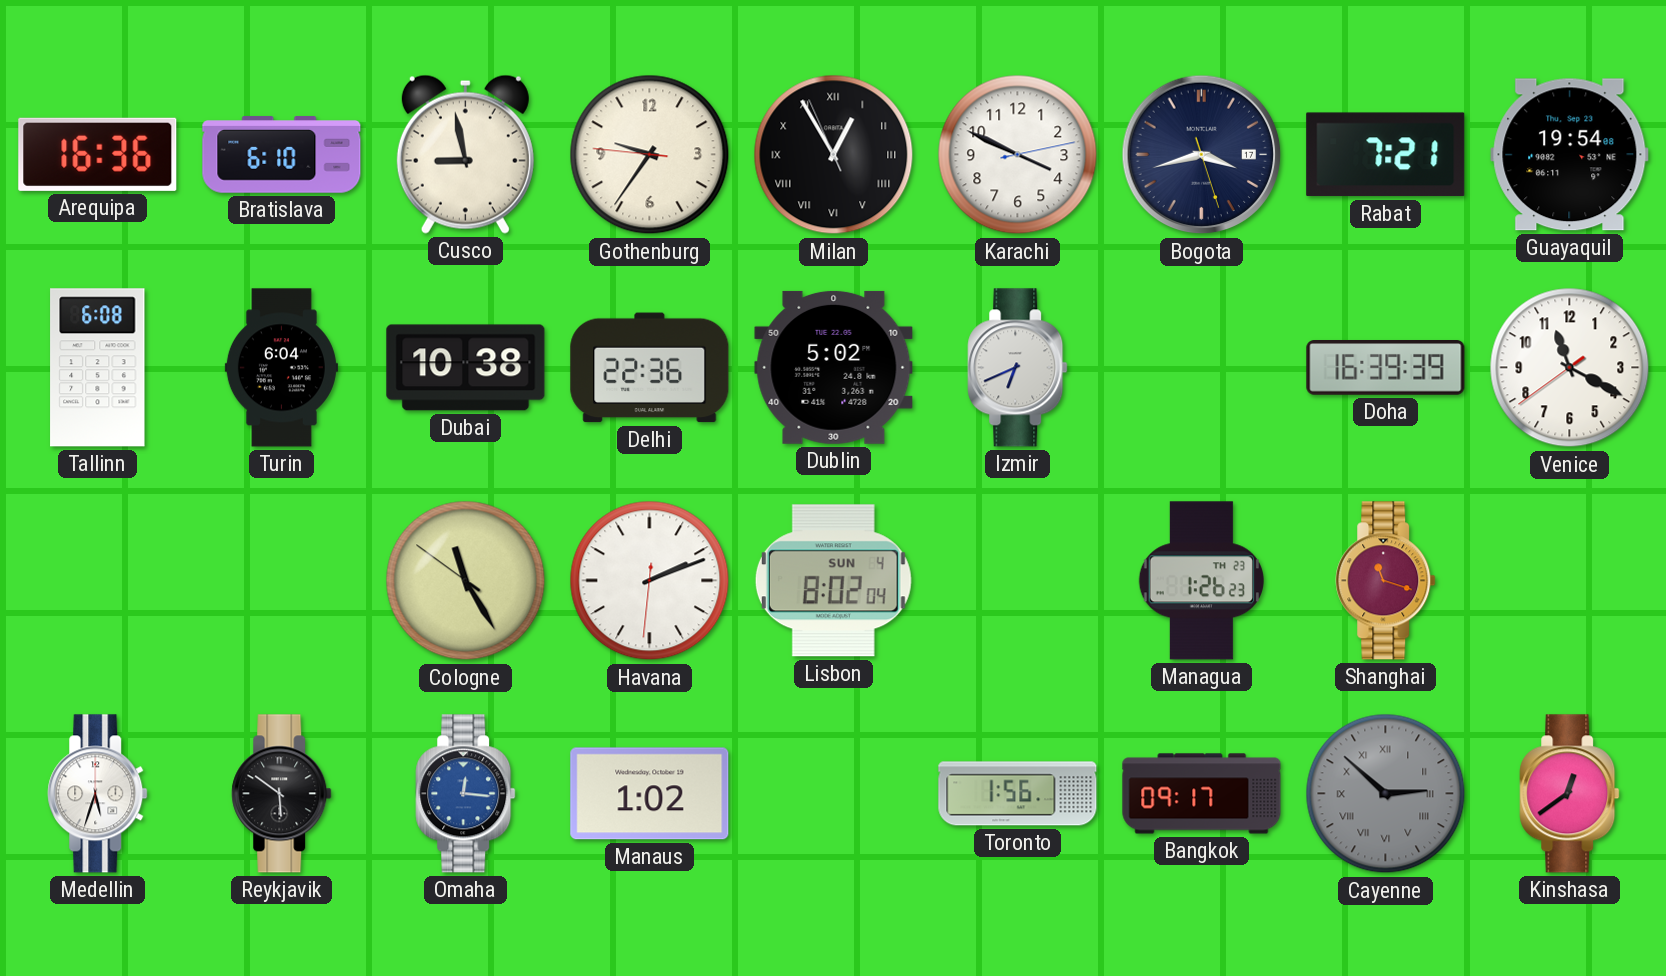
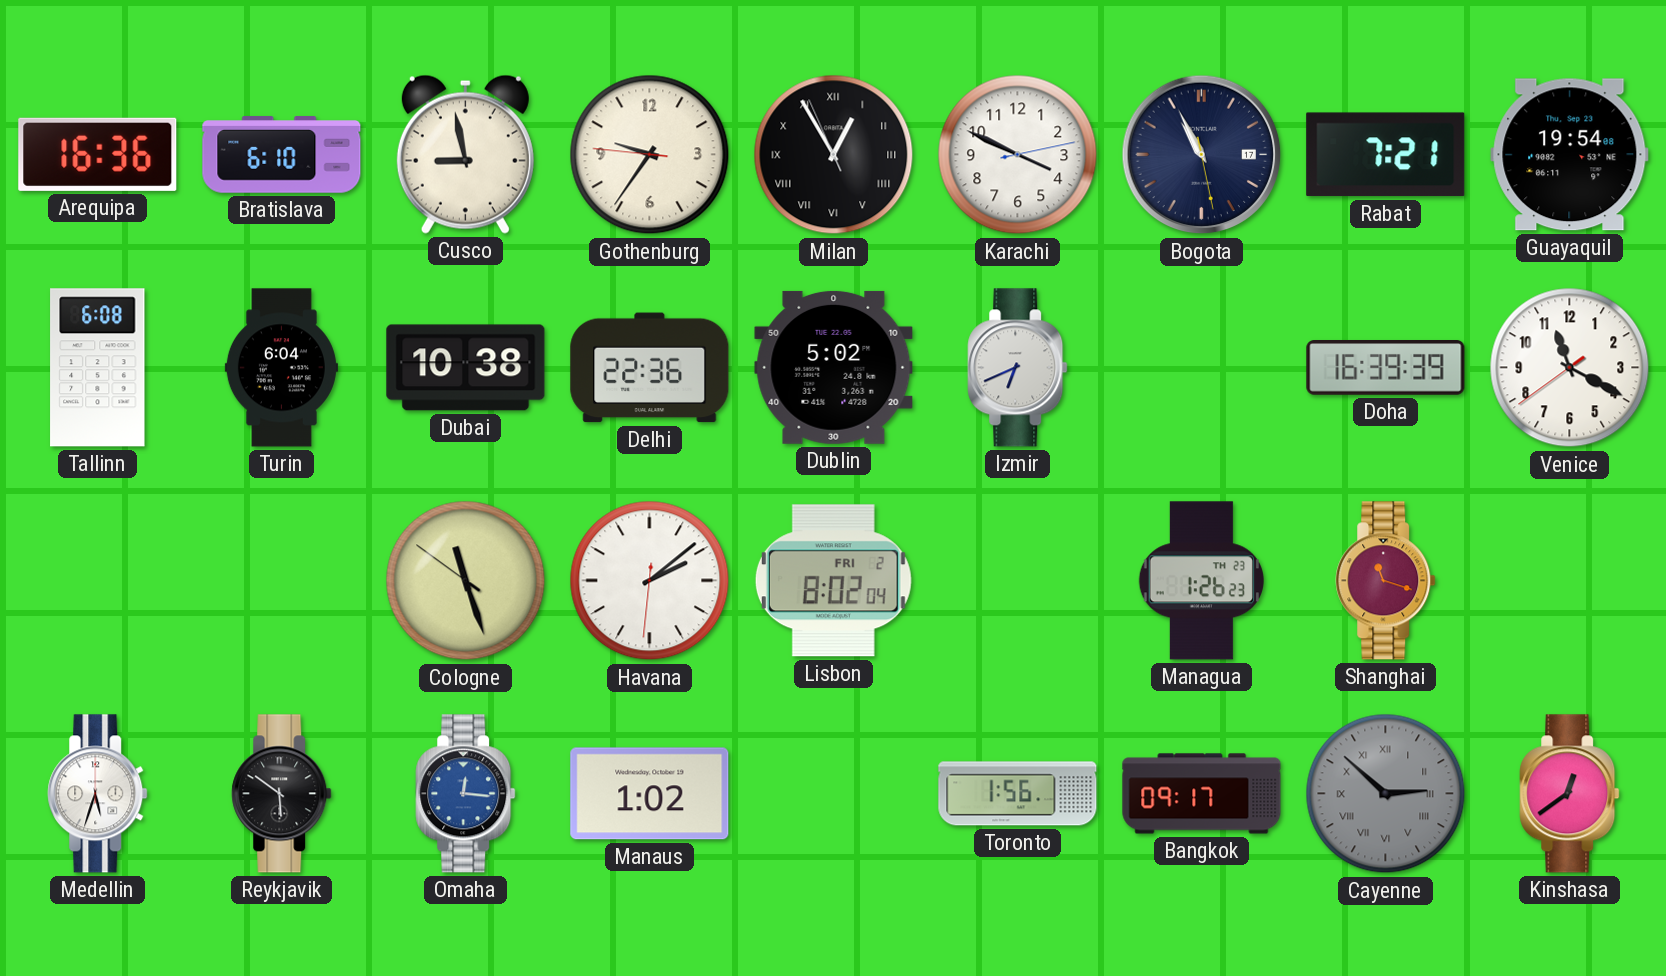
Bogota: 3:42 -> 10:55
Cologne: 11:24 -> 11:26
Havana: 2:11 -> 2:08
Lisbon date: SUN 4 -> FRI 2
